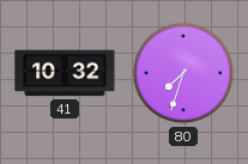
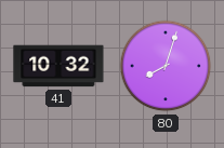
80: 7:33 -> 8:03
